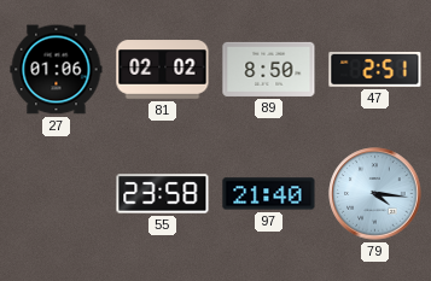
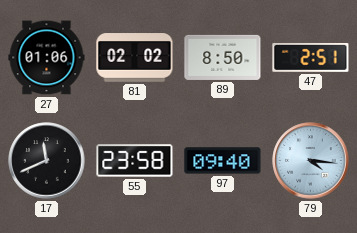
17: none -> 11:41
97: 21:40 -> 09:40
